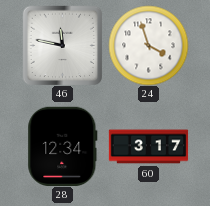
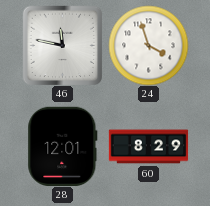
28: 12:34 -> 12:01
60: 3:17 -> 8:29
